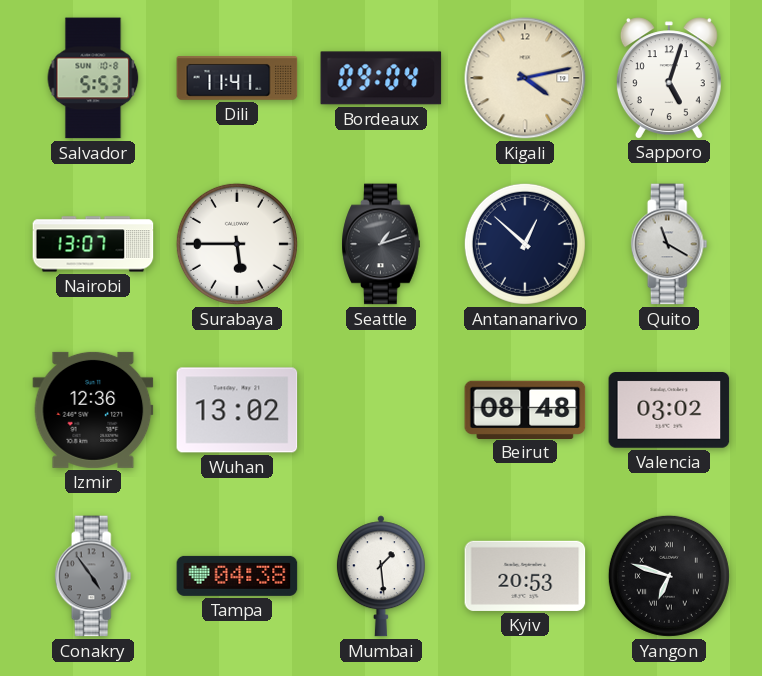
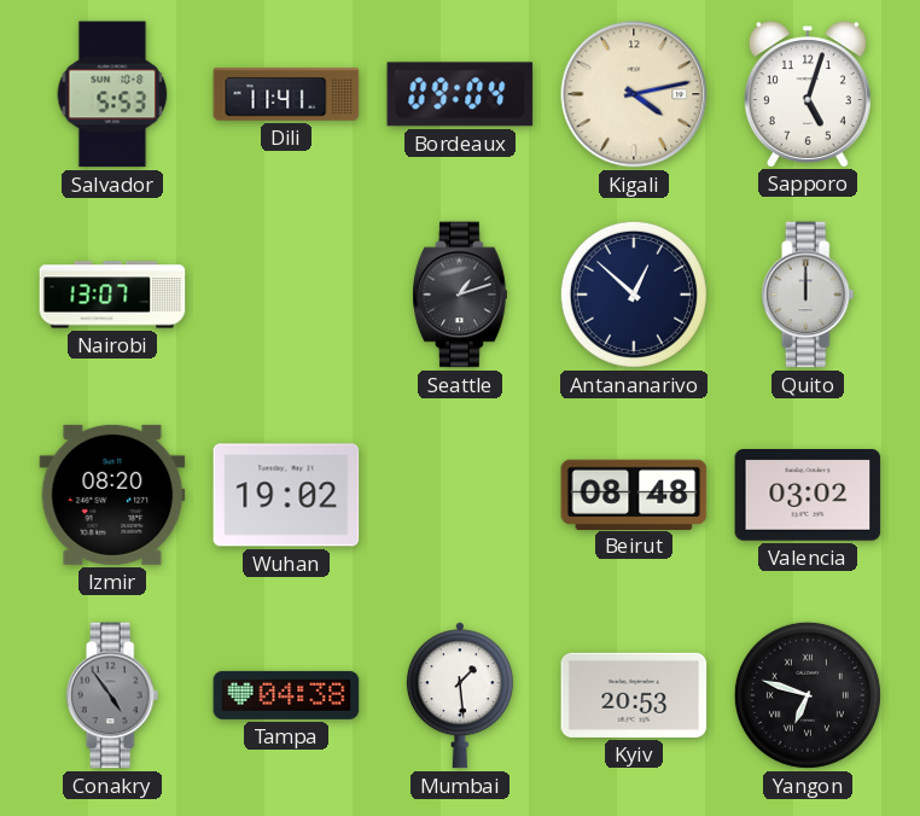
Surabaya: 5:45 -> none
Quito: 11:20 -> 12:00
Izmir: 12:36 -> 08:20
Wuhan: 13:02 -> 19:02
